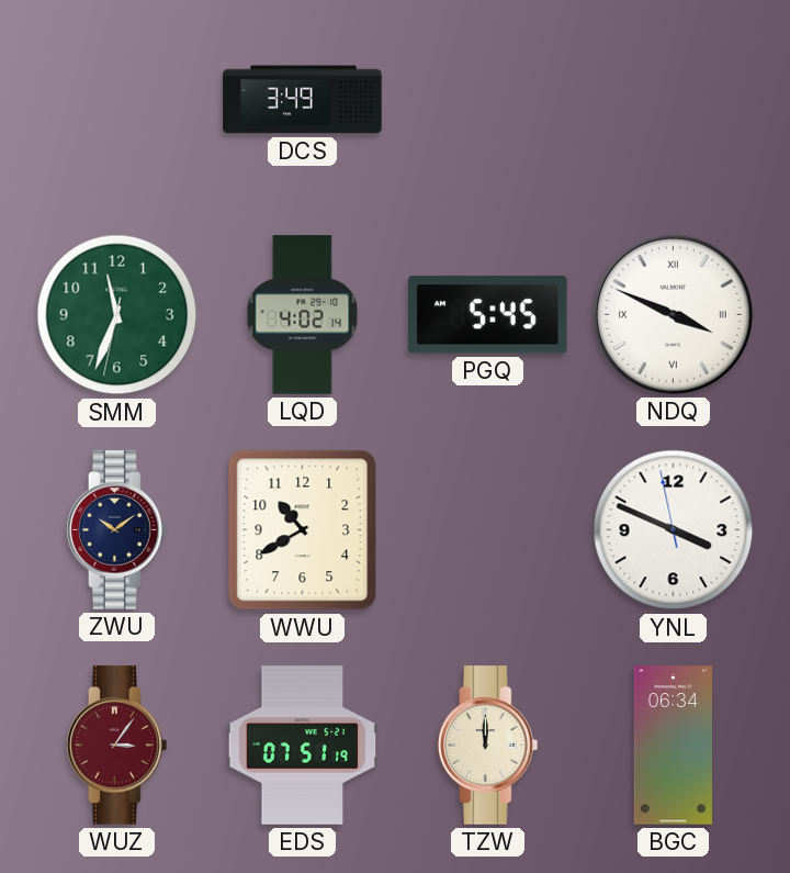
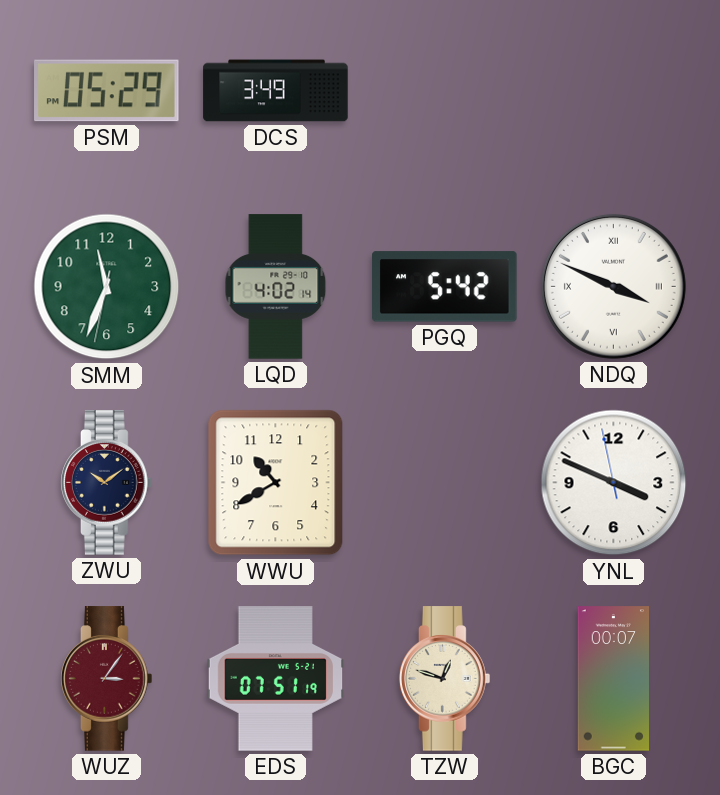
PSM: none -> 05:29
PGQ: 5:45 -> 5:42
TZW: 12:00 -> 12:48
BGC: 06:34 -> 00:07
